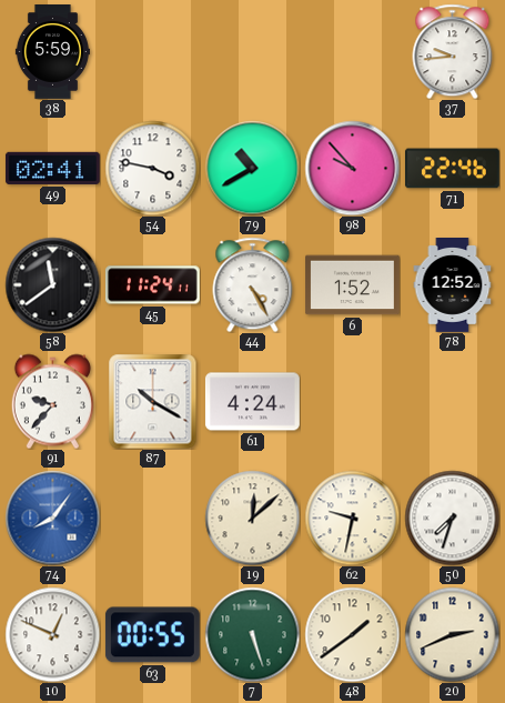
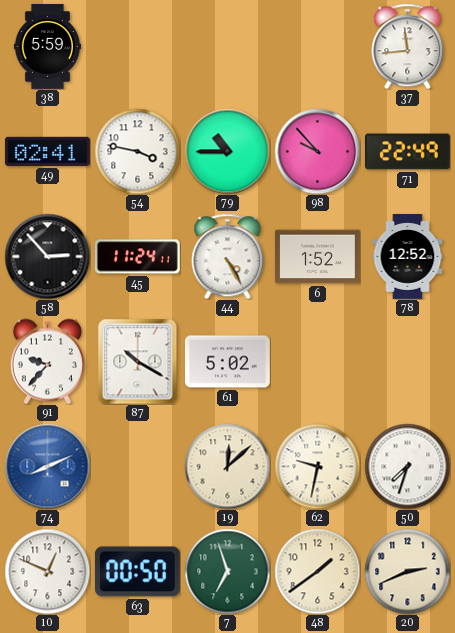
37: 9:44 -> 11:44
79: 10:40 -> 10:45
71: 22:46 -> 22:49
58: 11:39 -> 2:53
61: 4:24 -> 5:02
74: 8:06 -> 8:11
63: 00:55 -> 00:50
7: 5:27 -> 6:57
